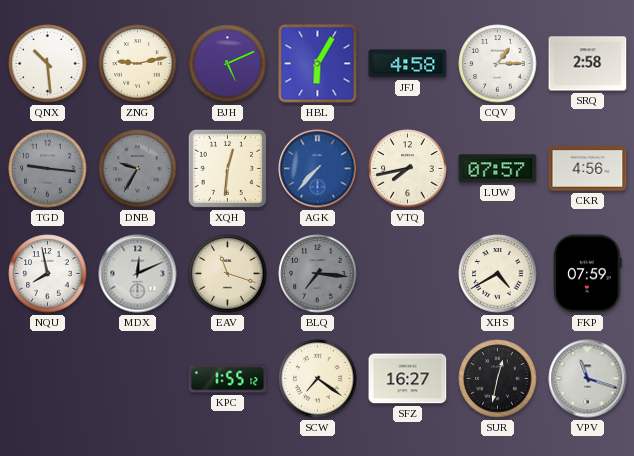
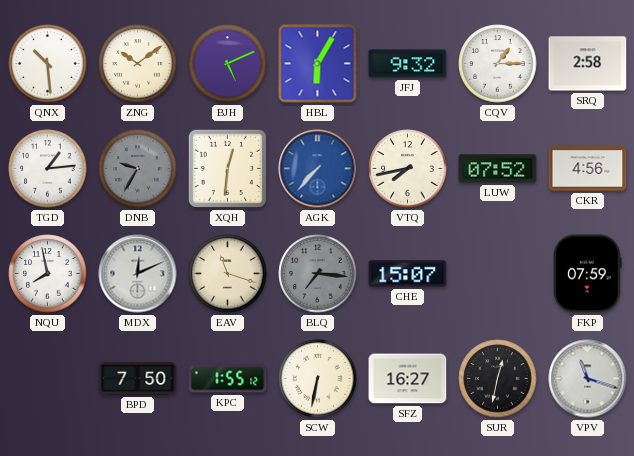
ZNG: 9:13 -> 10:09
JFJ: 4:58 -> 9:32
TGD: 9:16 -> 1:14
TGD dial: grey -> white
LUW: 07:57 -> 07:52
CHE: none -> 15:07
XHS: 4:40 -> none
BPD: none -> 7:50
SCW: 7:21 -> 6:32
